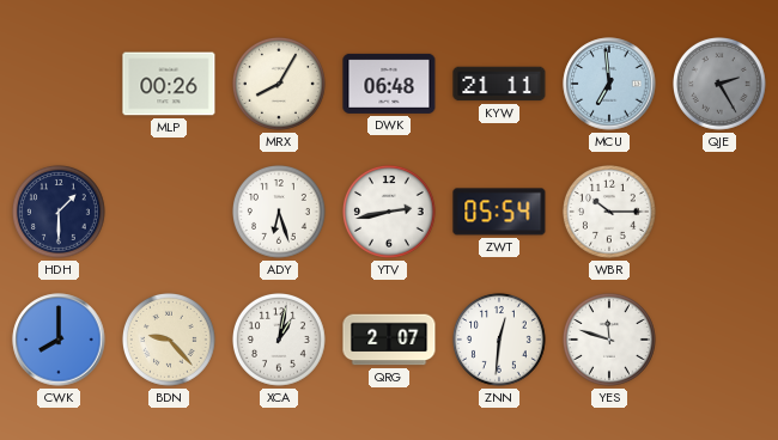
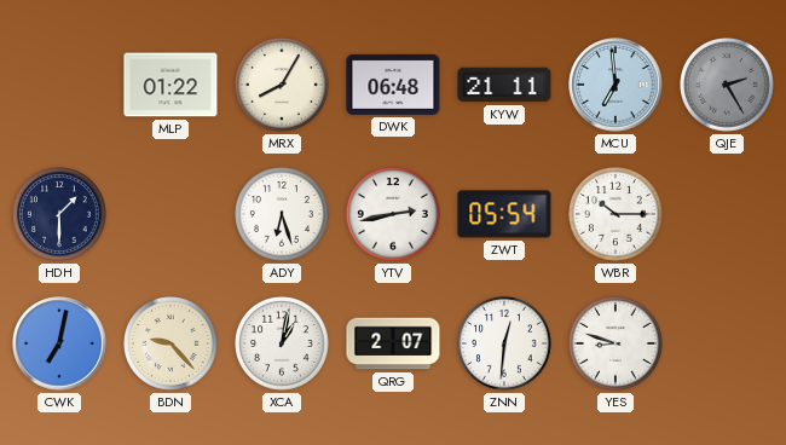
MLP: 00:26 -> 01:22
CWK: 8:00 -> 7:02
YES: 11:48 -> 8:48
